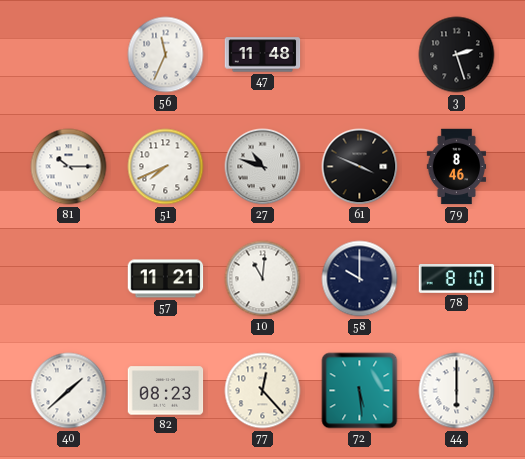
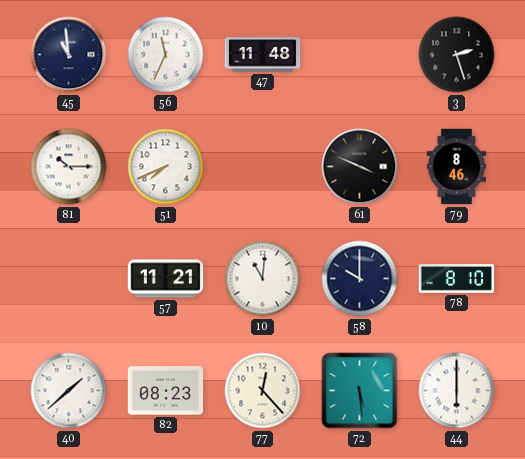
45: none -> 10:59
27: 10:48 -> none
